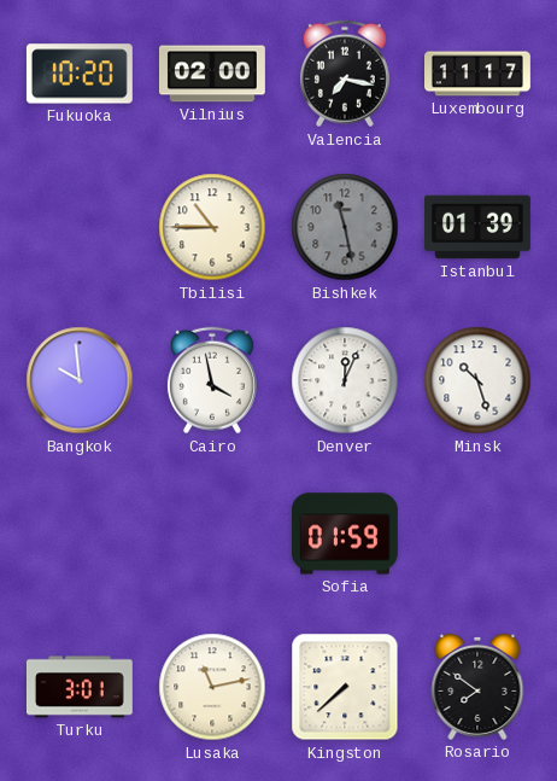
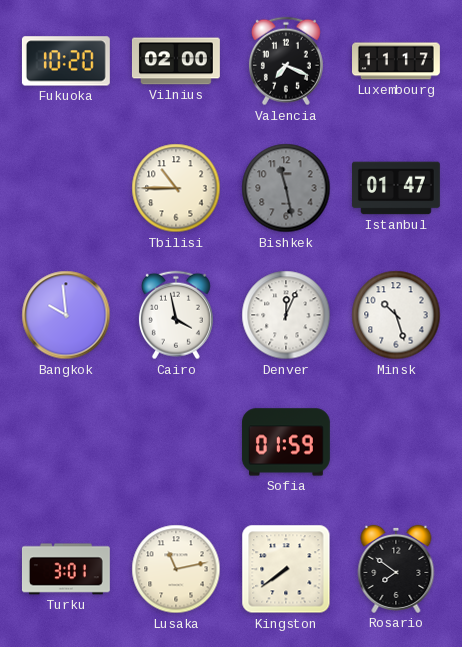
Valencia: 7:17 -> 7:19
Istanbul: 01:39 -> 01:47
Kingston: 7:38 -> 7:39
